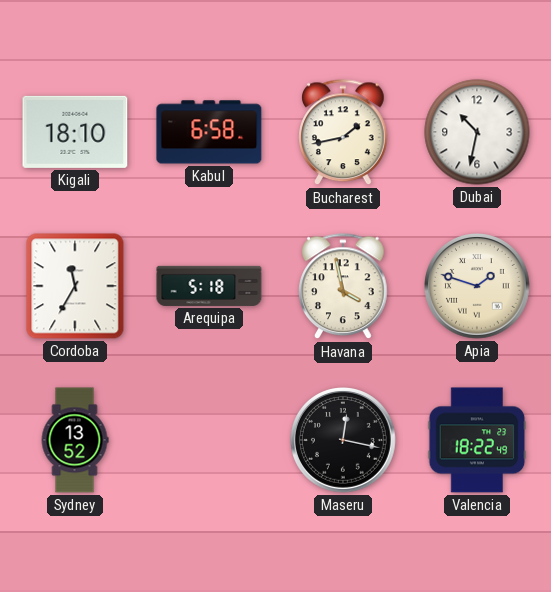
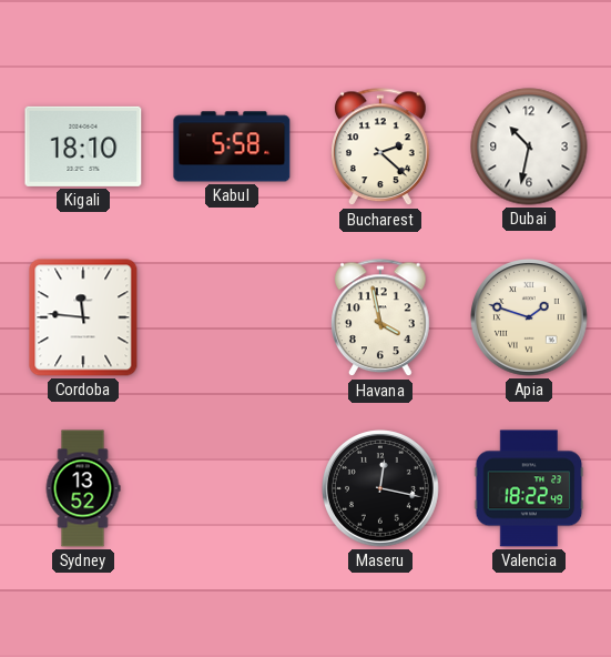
Kabul: 6:58 -> 5:58
Bucharest: 1:43 -> 2:22
Cordoba: 11:35 -> 11:46
Arequipa: 5:18 -> none
